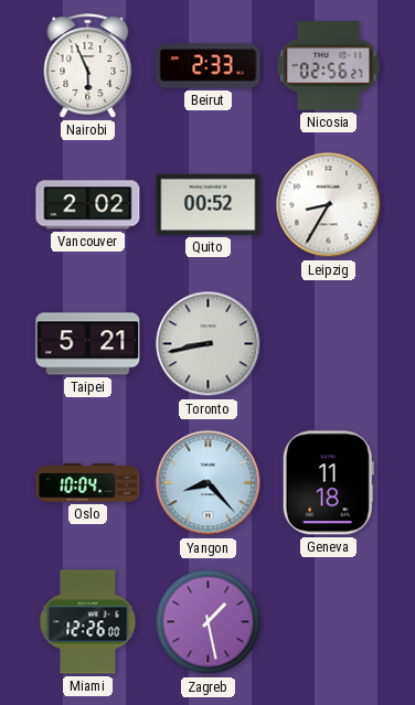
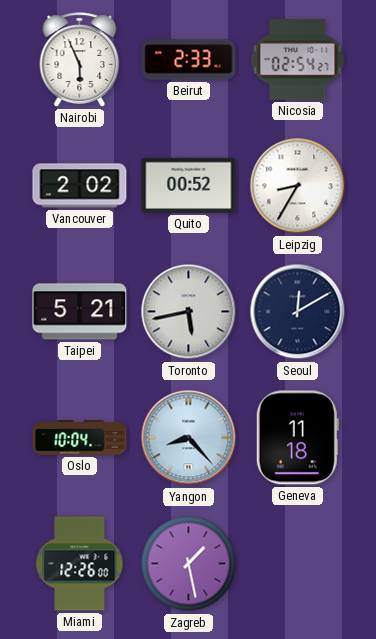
Nicosia: 02:56 -> 02:54
Toronto: 8:43 -> 5:43
Seoul: none -> 12:10
